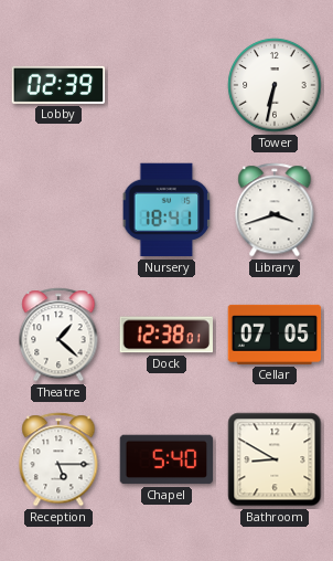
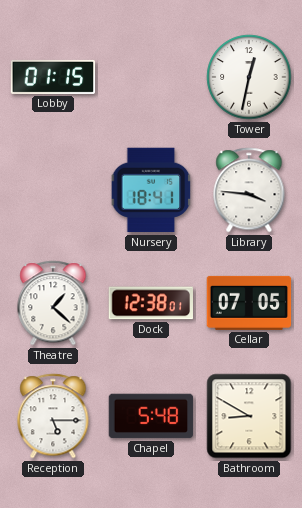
Lobby: 02:39 -> 01:15
Tower: 6:32 -> 12:32
Library: 3:42 -> 3:46
Chapel: 5:40 -> 5:48
